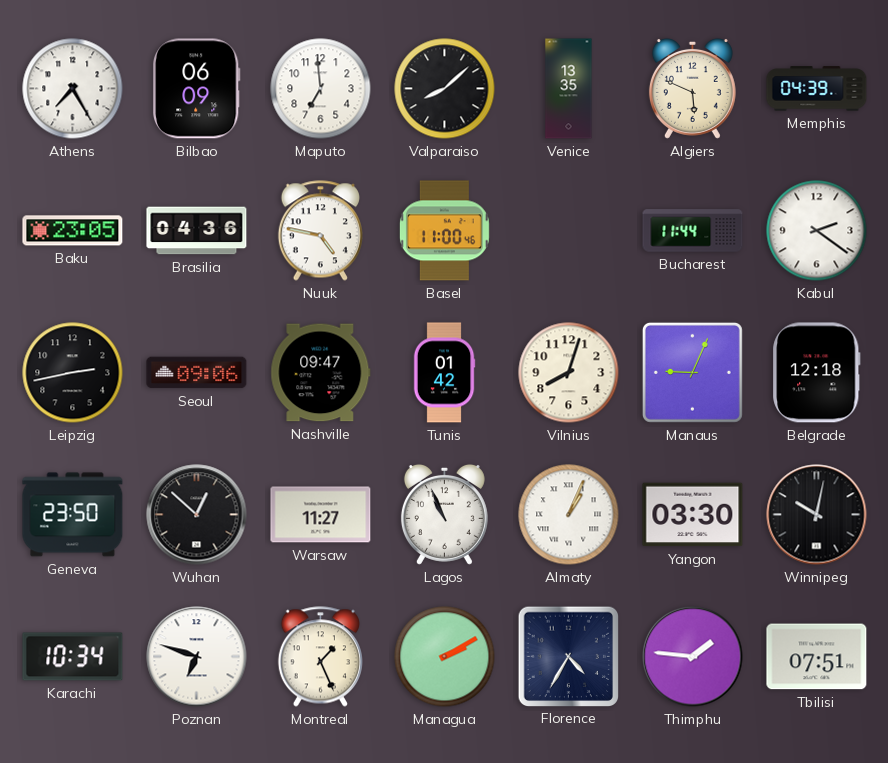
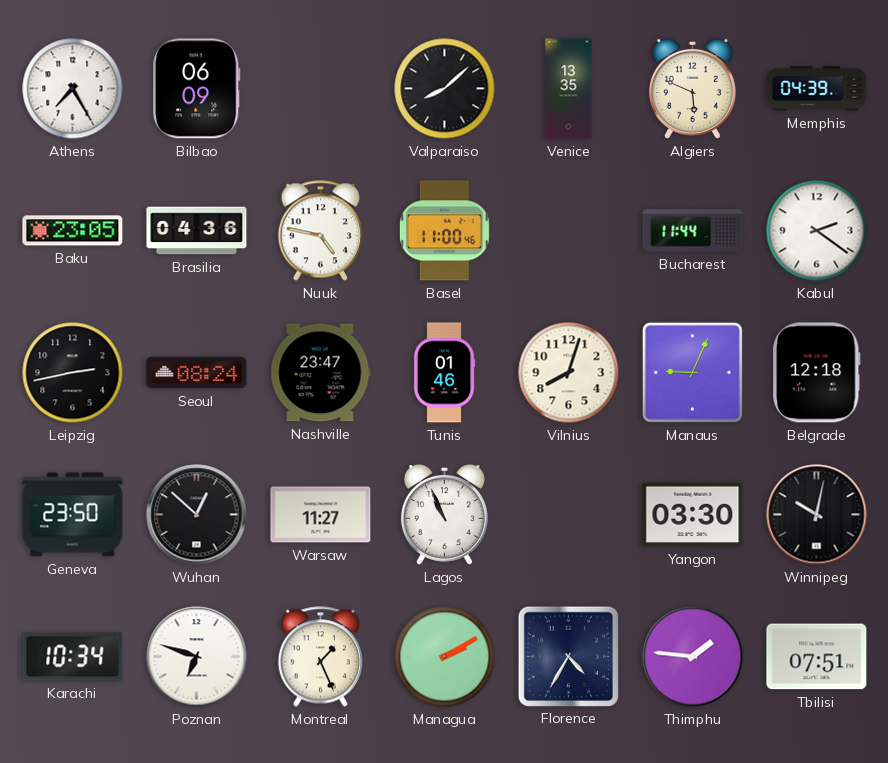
Maputo: 6:59 -> none
Seoul: 09:06 -> 08:24
Nashville: 09:47 -> 23:47
Tunis: 01:42 -> 01:46
Almaty: 1:04 -> none
